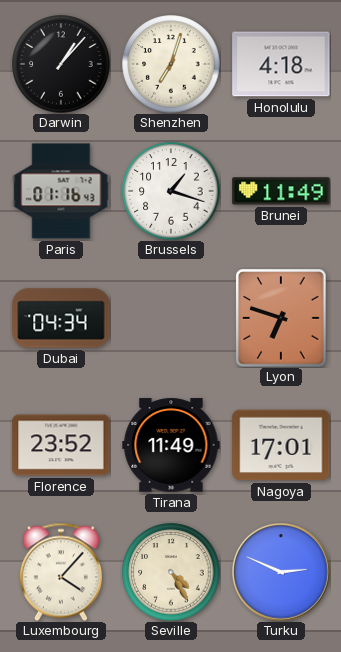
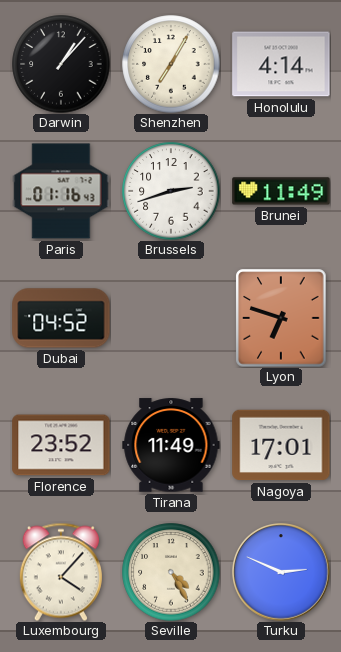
Shenzhen: 7:03 -> 7:05
Honolulu: 4:18 -> 4:14
Brussels: 1:18 -> 2:42
Dubai: 04:34 -> 04:52
